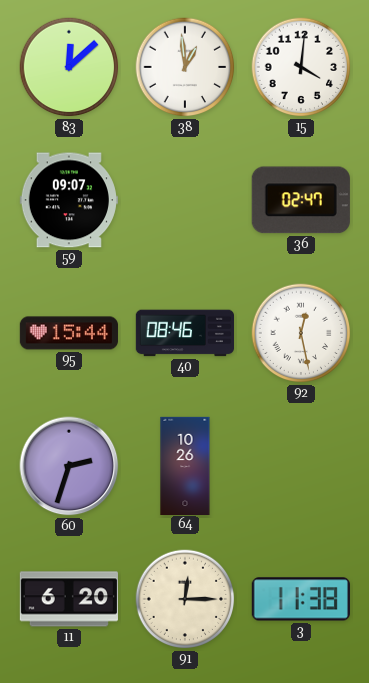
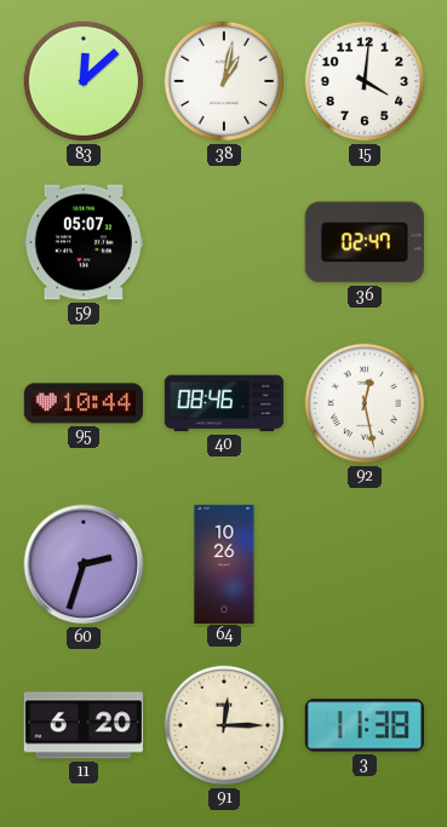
38: 12:59 -> 1:02
59: 09:07 -> 05:07
95: 15:44 -> 10:44
